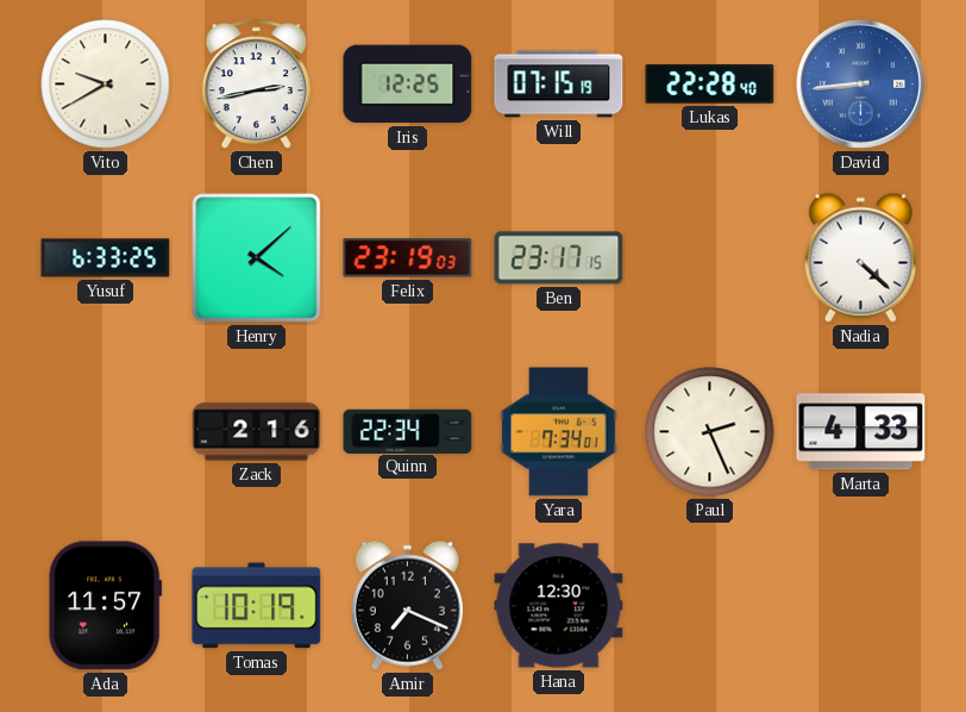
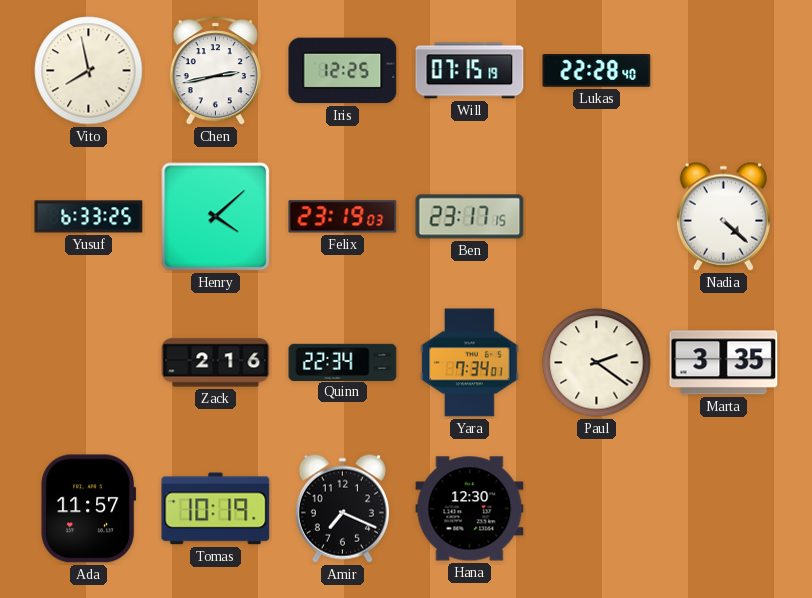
Vito: 9:40 -> 7:58
David: 8:44 -> none
Paul: 2:26 -> 2:21
Marta: 4:33 -> 3:35
